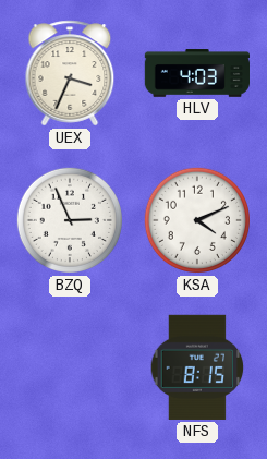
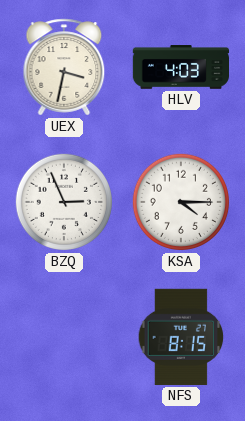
UEX: 3:34 -> 3:32
KSA: 4:11 -> 4:15
